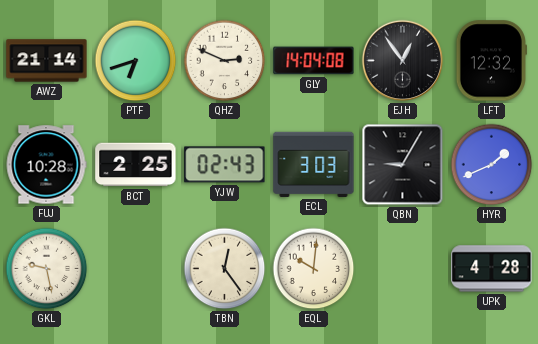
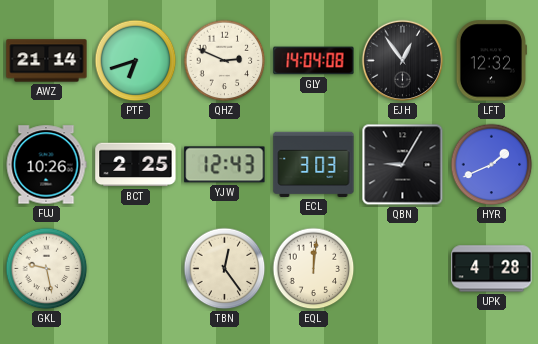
FUJ: 10:28 -> 10:26
YJW: 02:43 -> 12:43
EQL: 10:01 -> 12:01
